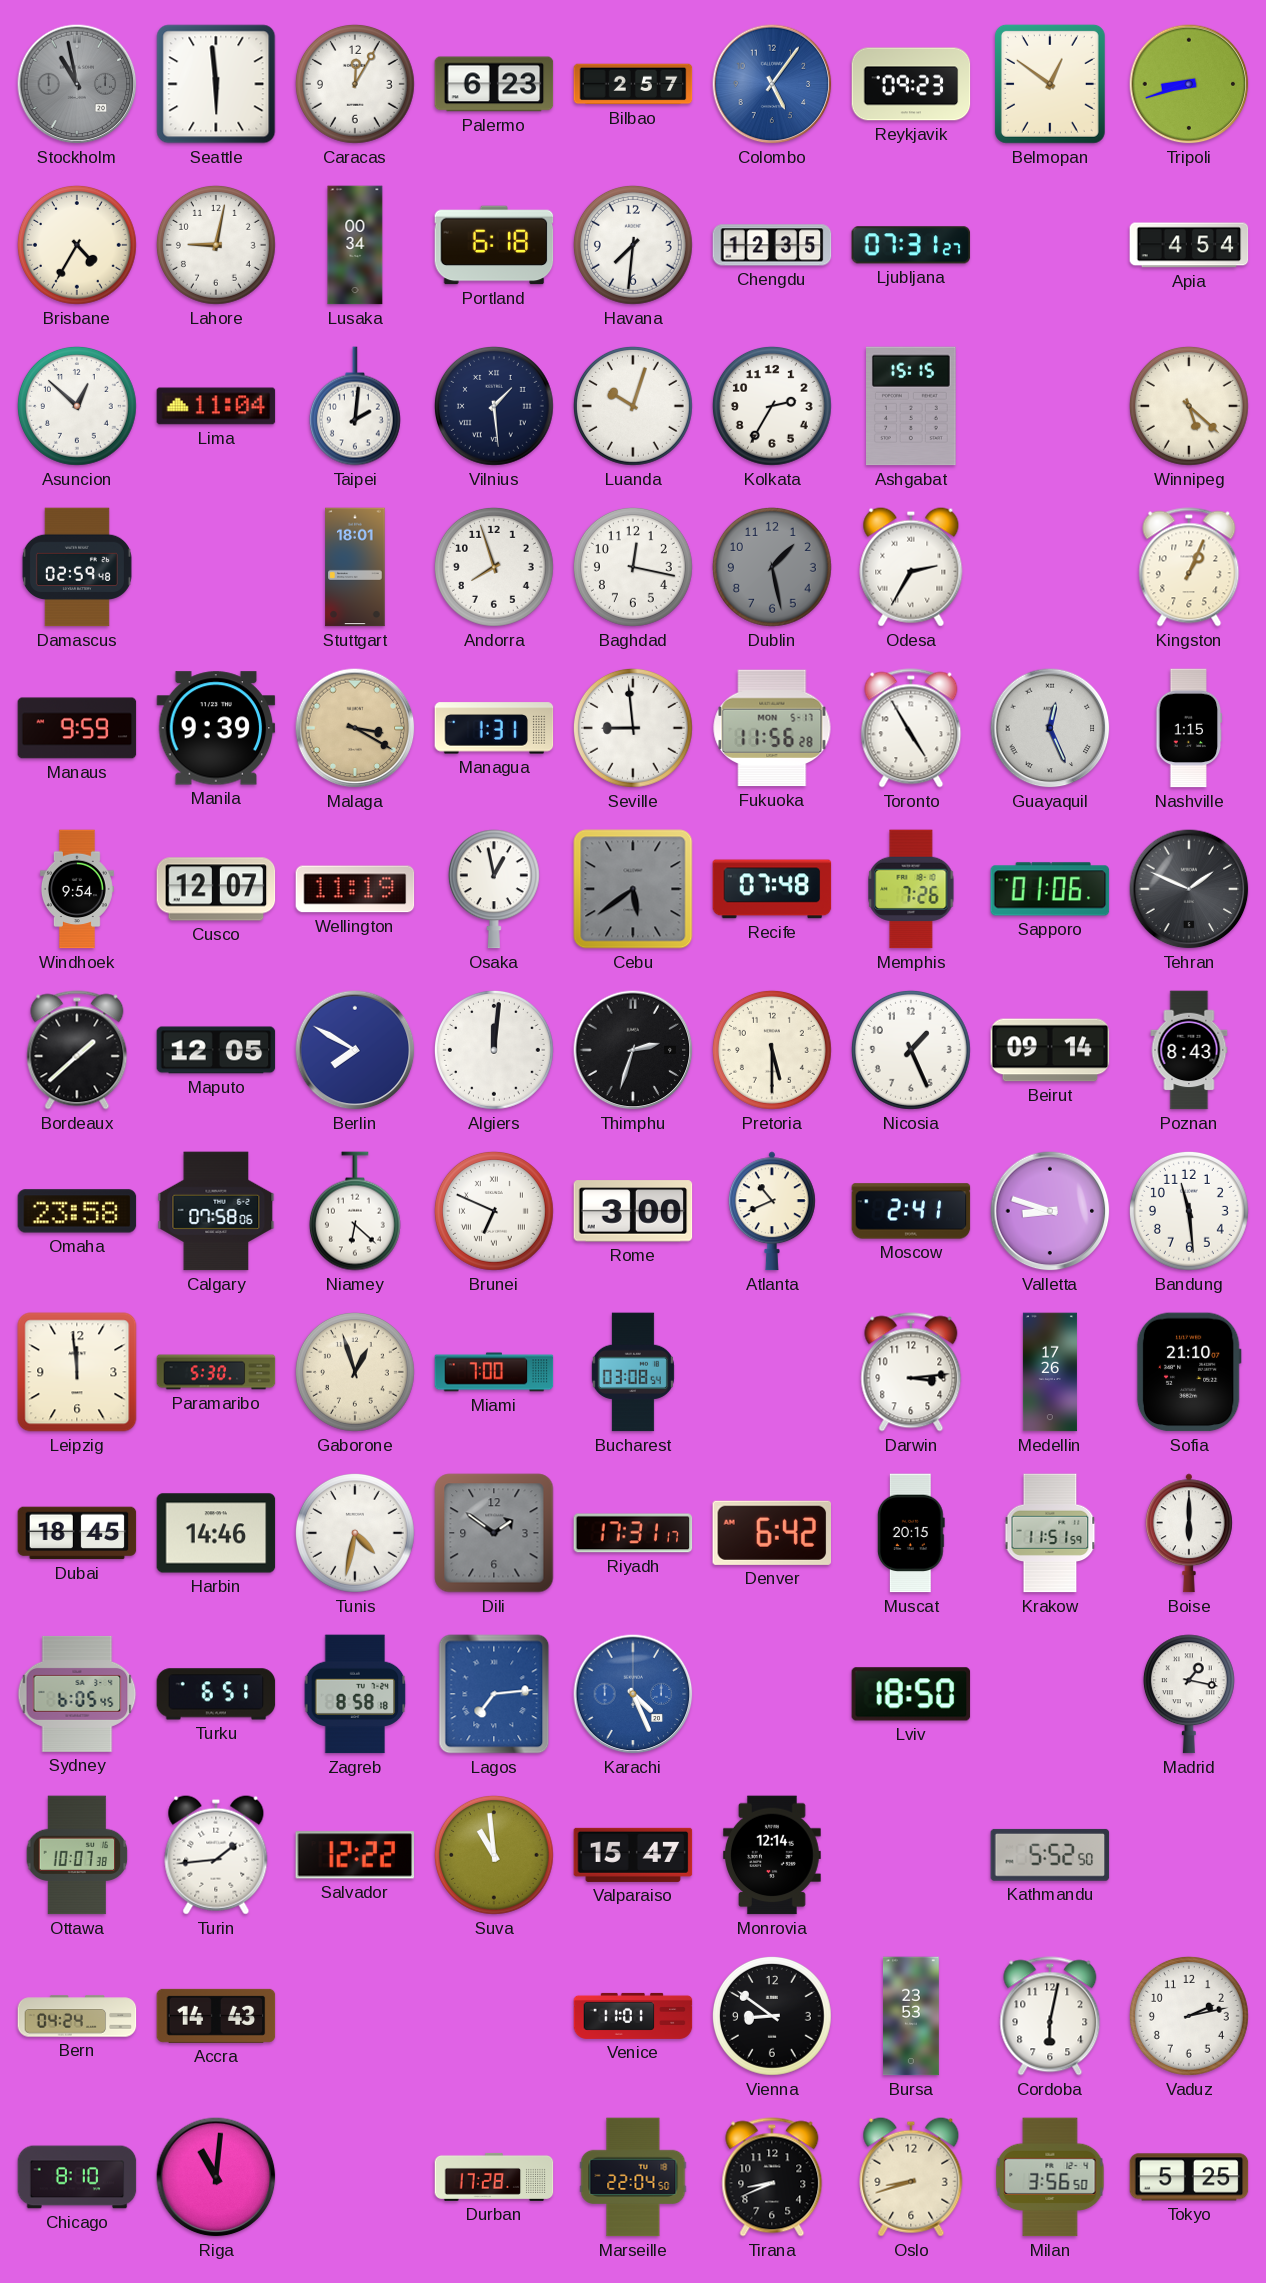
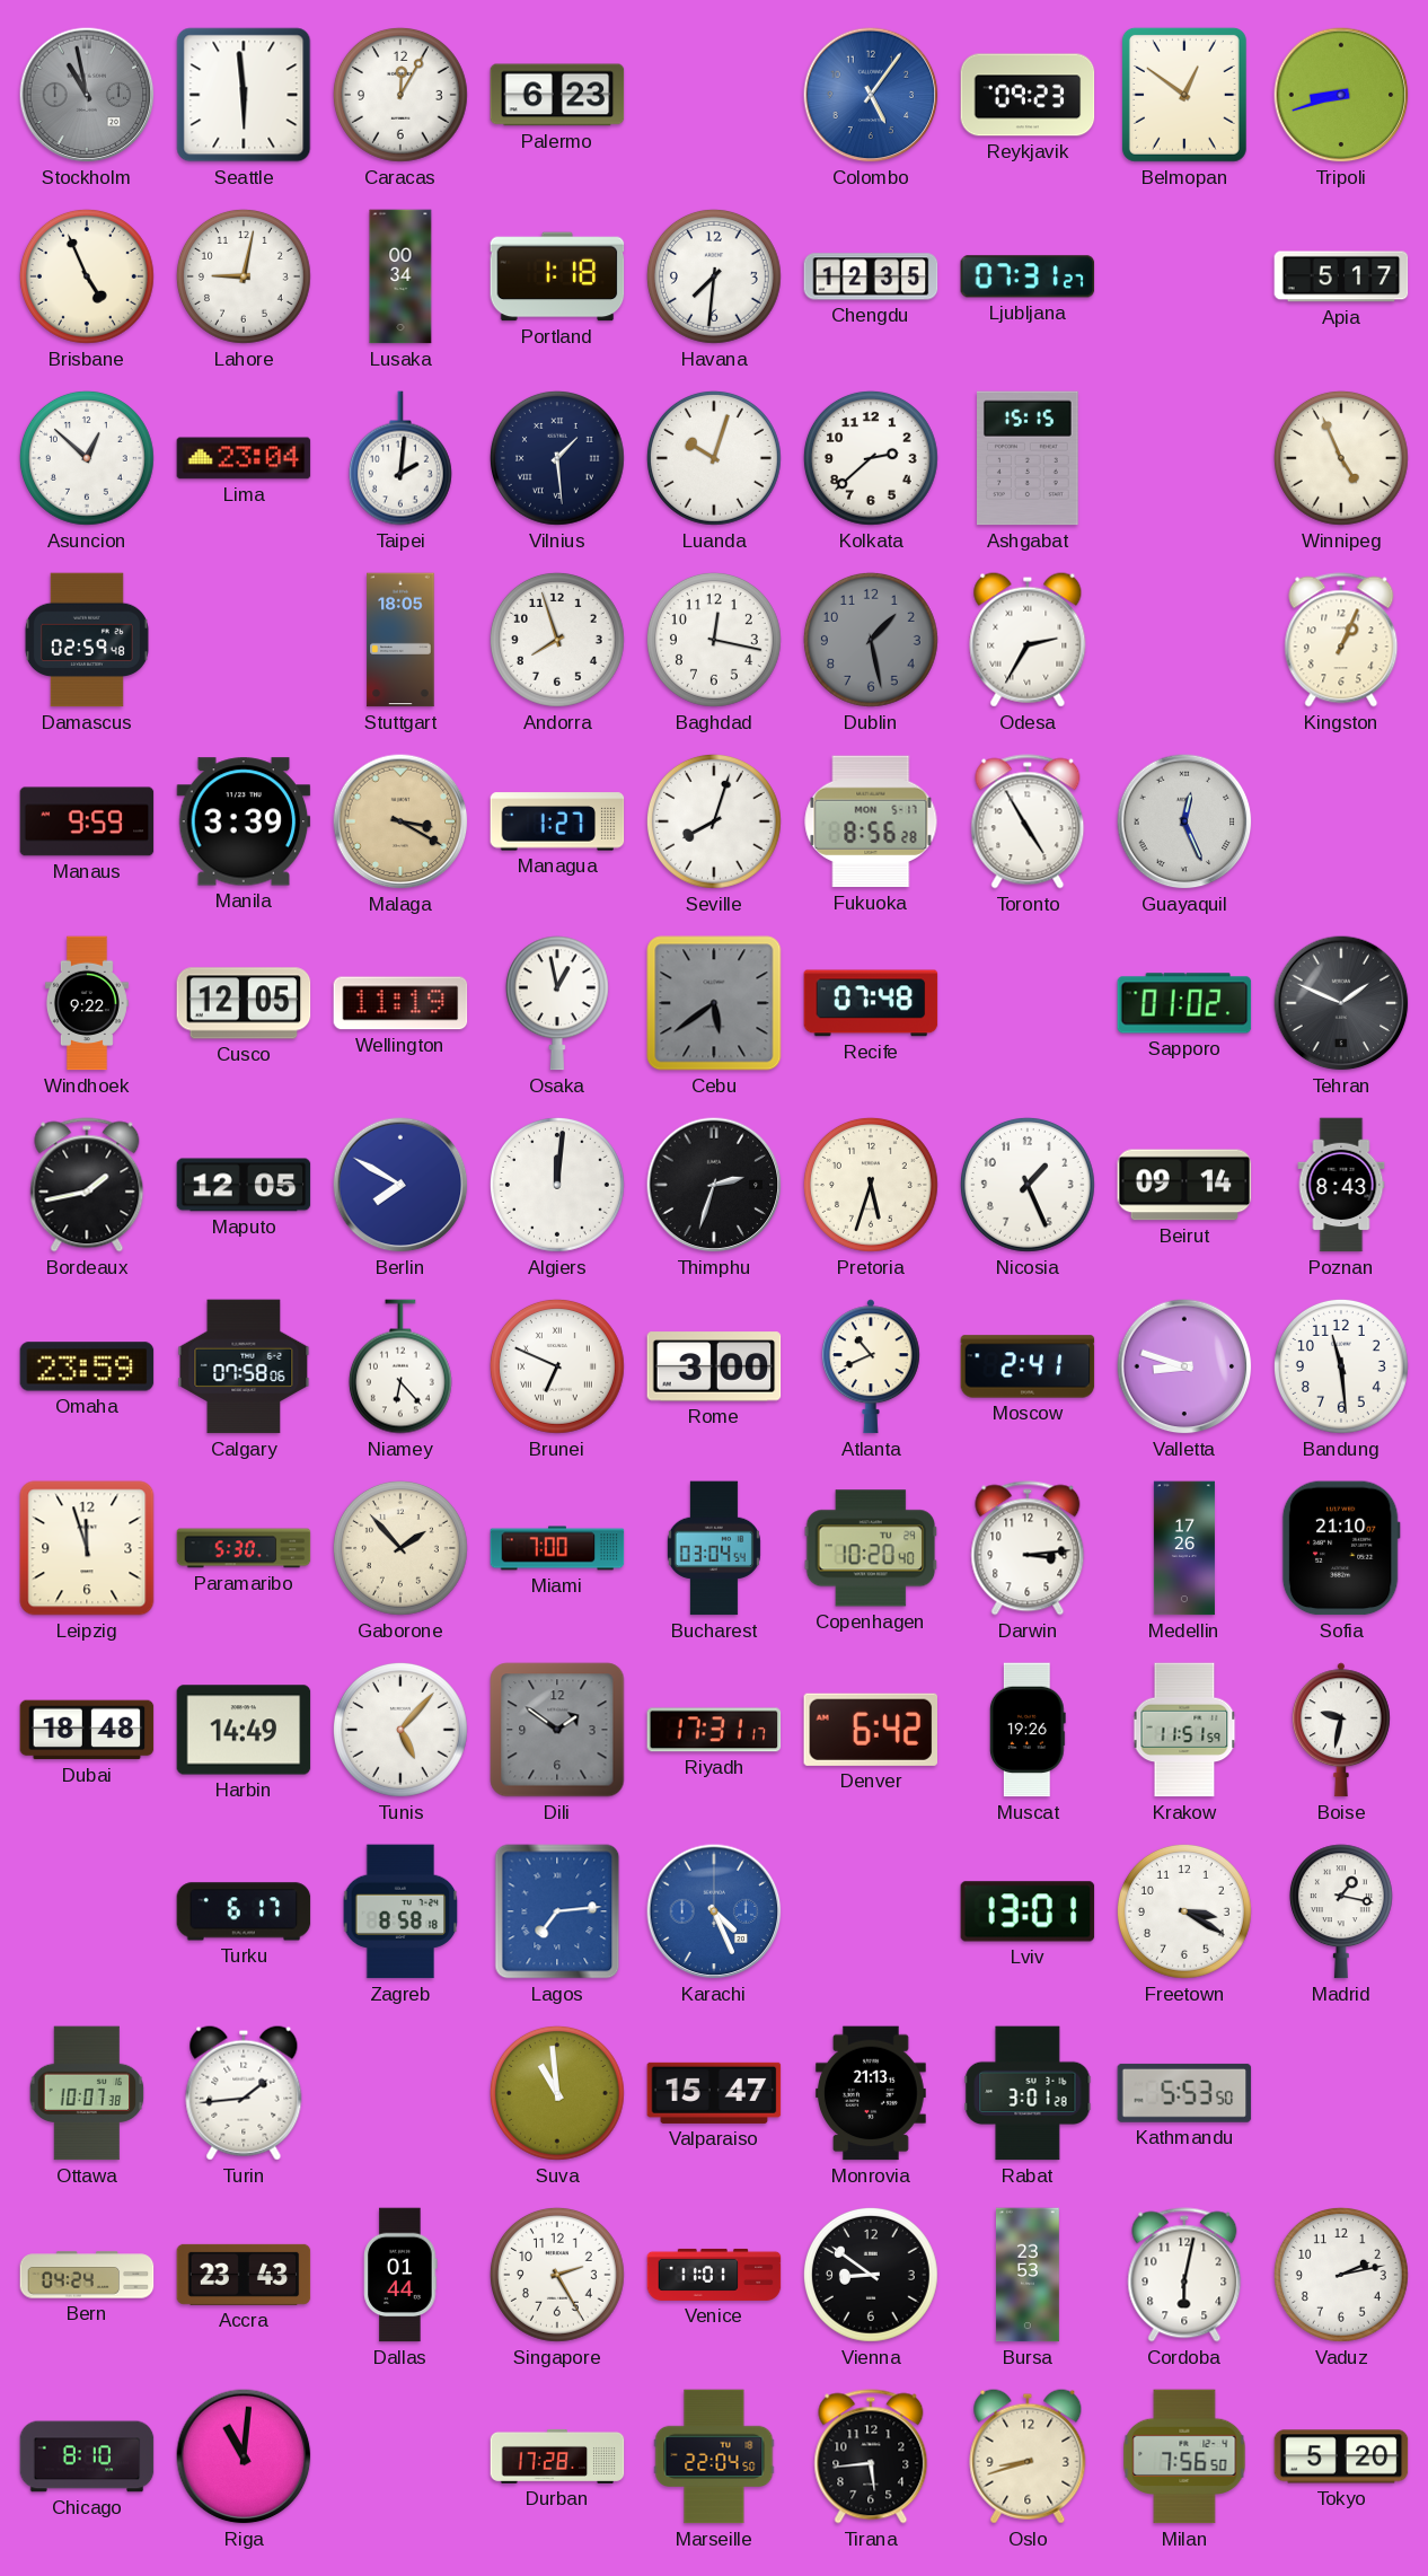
Bilbao: 2:57 -> none
Brisbane: 4:35 -> 4:56
Portland: 6:18 -> 1:18
Apia: 4:54 -> 5:17
Lima: 11:04 -> 23:04
Kolkata: 2:35 -> 2:38
Winnipeg: 5:22 -> 4:56
Stuttgart: 18:01 -> 18:05
Manila: 9:39 -> 3:39
Managua: 1:31 -> 1:27
Seville: 8:59 -> 8:03
Fukuoka: 11:56 -> 8:56
Nashville: 1:15 -> none
Windhoek: 9:54 -> 9:22
Cusco: 12:07 -> 12:05
Memphis: 7:26 -> none
Sapporo: 01:06 -> 01:02
Bordeaux: 1:38 -> 1:43
Pretoria: 5:30 -> 5:33
Omaha: 23:58 -> 23:59
Niamey: 6:22 -> 6:23
Leipzig: 11:59 -> 11:57
Gaborone: 12:57 -> 1:53
Bucharest: 03:08 -> 03:04
Copenhagen: none -> 10:20
Dubai: 18:45 -> 18:48
Harbin: 14:46 -> 14:49
Tunis: 4:32 -> 5:07
Muscat: 20:15 -> 19:26
Boise: 6:00 -> 9:32
Sydney: 6:05 -> none
Turku: 6:51 -> 6:17
Lviv: 18:50 -> 13:01
Freetown: none -> 3:20
Salvador: 12:22 -> none
Monrovia: 12:14 -> 21:13
Rabat: none -> 3:01
Kathmandu: 5:52 -> 5:53
Accra: 14:43 -> 23:43
Dallas: none -> 01:44
Singapore: none -> 2:25
Tirana: 8:41 -> 5:44
Milan: 3:56 -> 7:56
Tokyo: 5:25 -> 5:20
